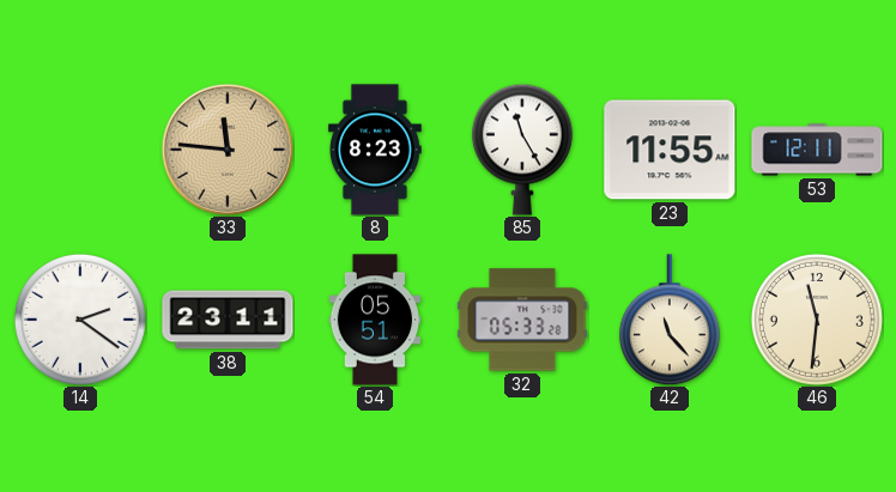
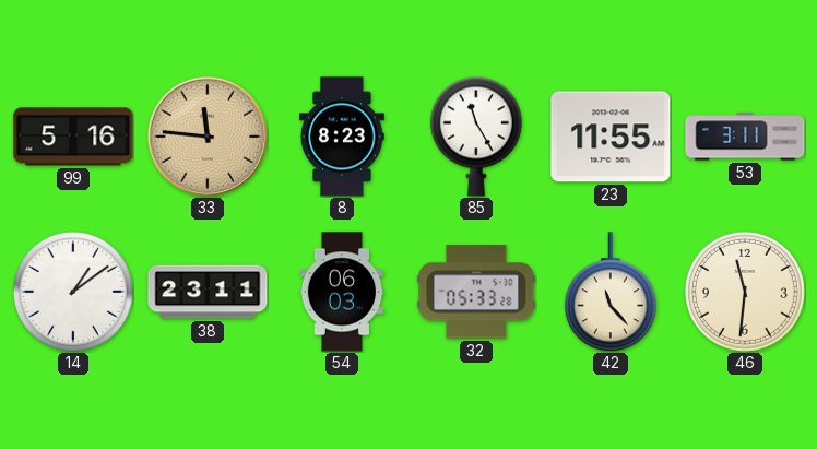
99: none -> 5:16
53: 12:11 -> 3:11
14: 2:21 -> 1:09
54: 05:51 -> 06:03
